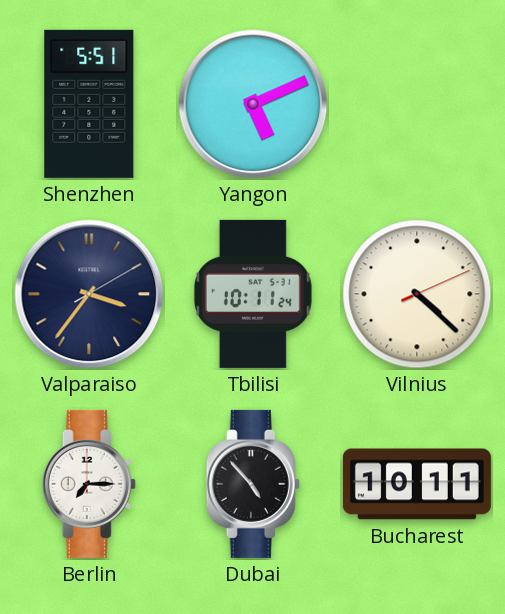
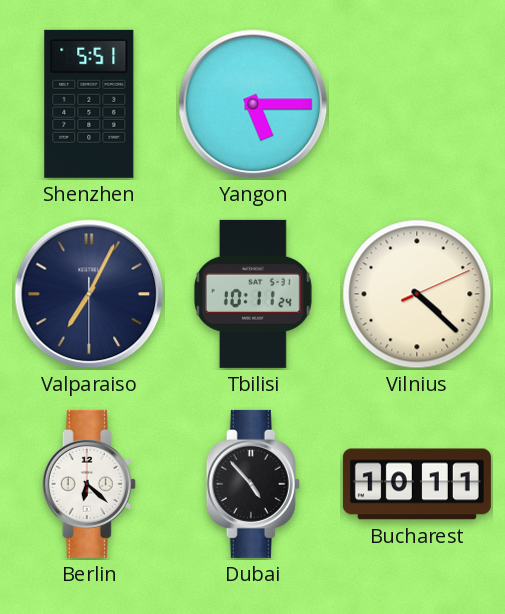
Yangon: 5:11 -> 5:15
Valparaiso: 3:36 -> 7:04
Berlin: 7:15 -> 6:22
